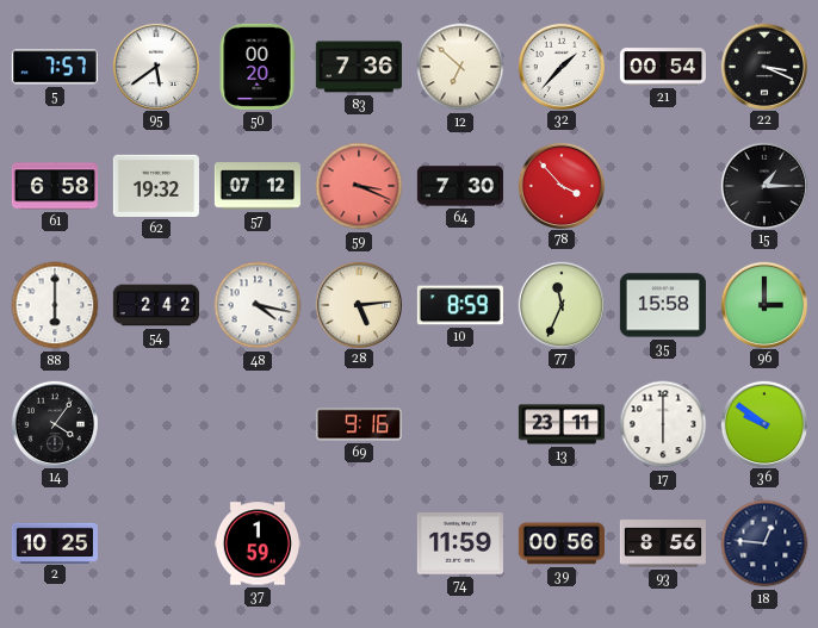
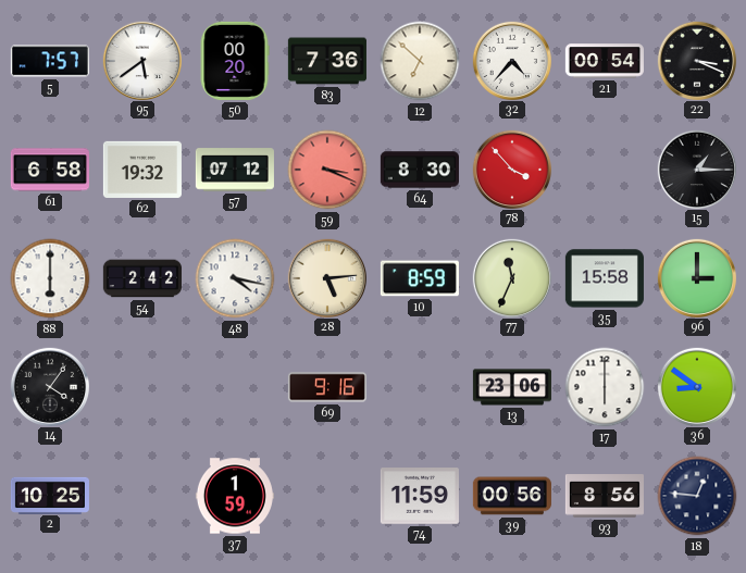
32: 1:37 -> 4:37
64: 7:30 -> 8:30
13: 23:11 -> 23:06
36: 9:51 -> 8:51
